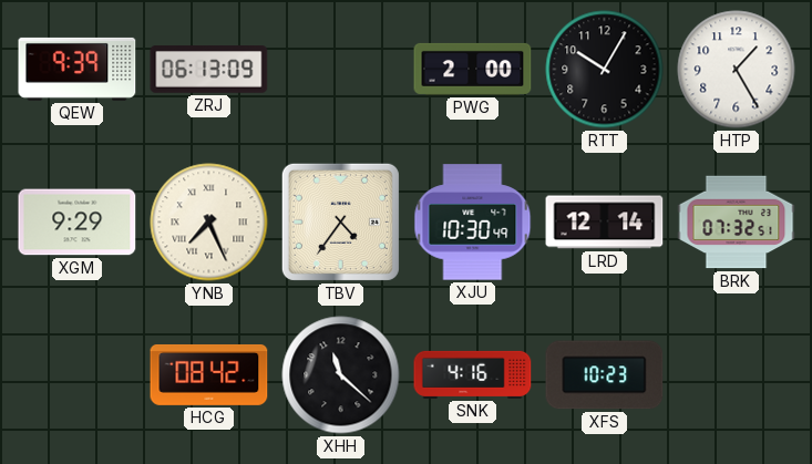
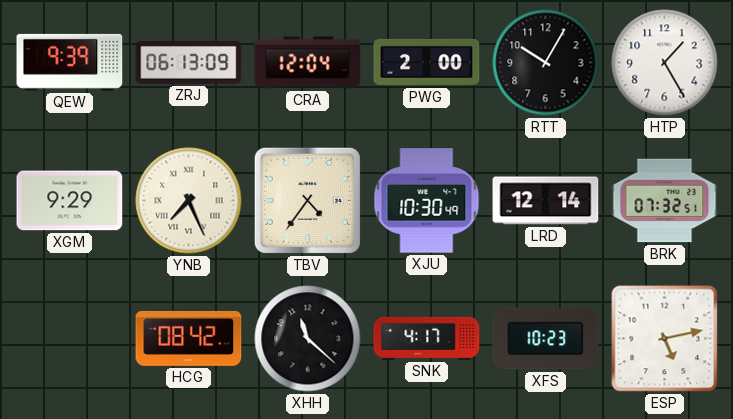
CRA: none -> 12:04
SNK: 4:16 -> 4:17
ESP: none -> 5:13
